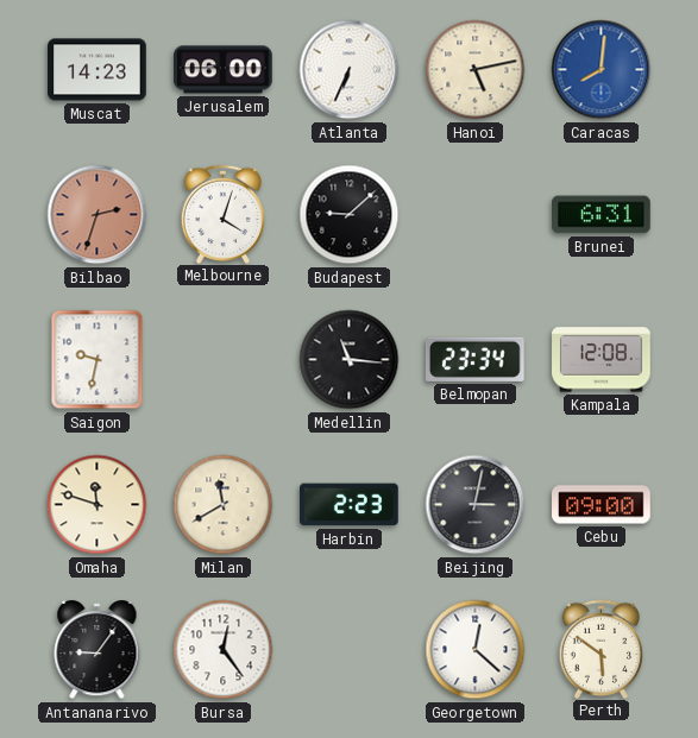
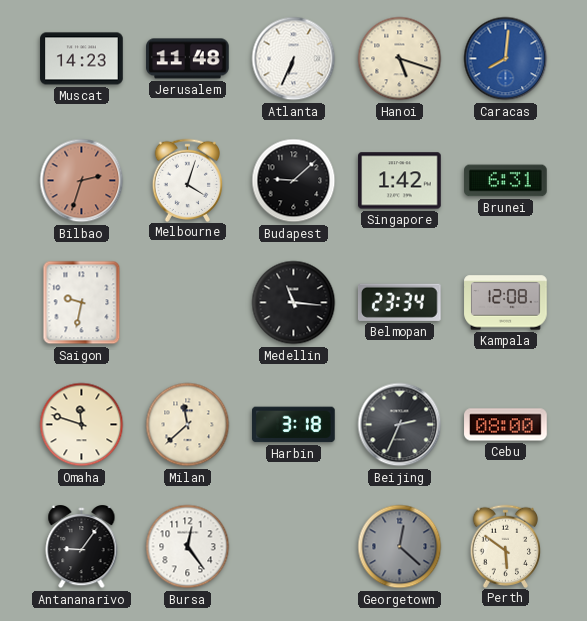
Jerusalem: 06:00 -> 11:48
Hanoi: 5:13 -> 5:18
Singapore: none -> 1:42
Milan: 11:40 -> 11:38
Harbin: 2:23 -> 3:18
Beijing: 3:02 -> 2:34
Cebu: 09:00 -> 08:00
Georgetown dial: white -> grey
